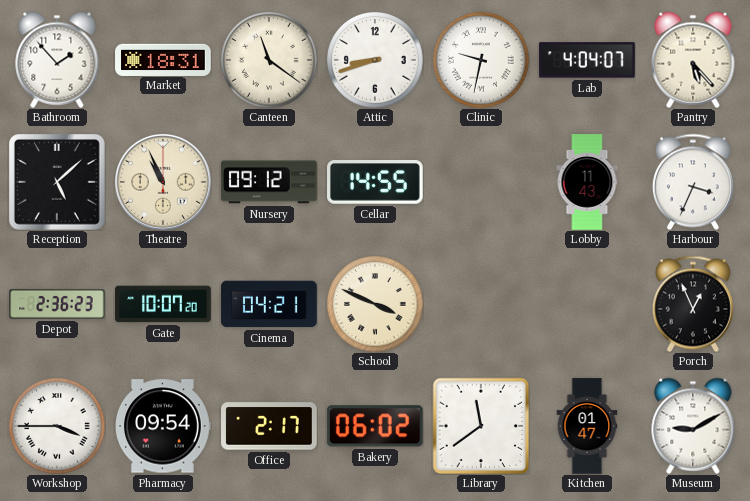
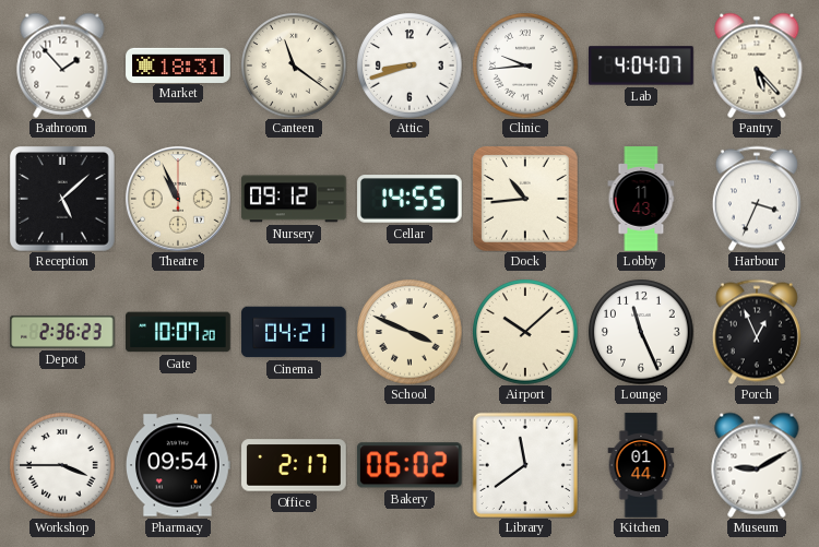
Clinic: 9:32 -> 9:44
Dock: none -> 10:44
Airport: none -> 10:08
Lounge: none -> 11:26
Kitchen: 01:47 -> 01:44
